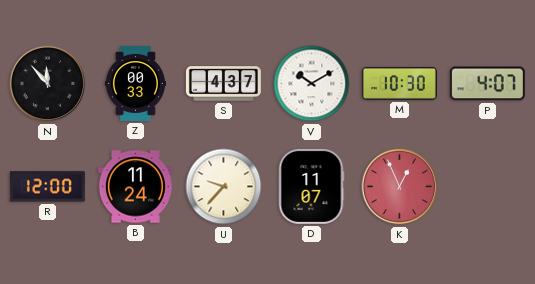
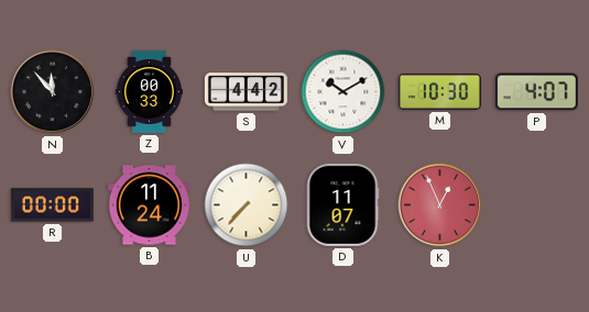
S: 4:37 -> 4:42
R: 12:00 -> 00:00
U: 9:37 -> 7:37
